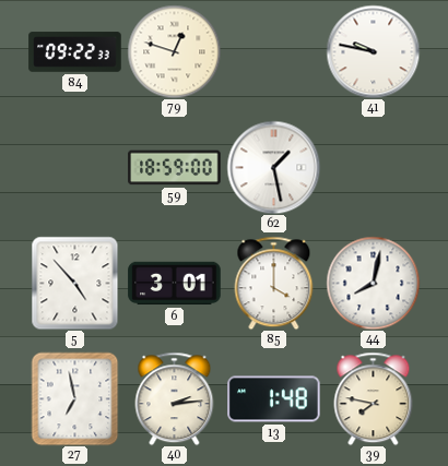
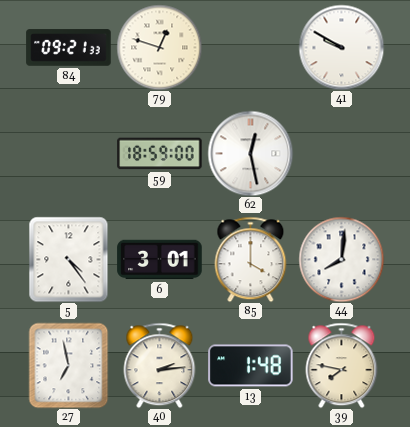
84: 09:22 -> 09:21
41: 9:47 -> 9:50
62: 1:28 -> 12:28
5: 4:53 -> 4:24
44: 8:02 -> 8:01
